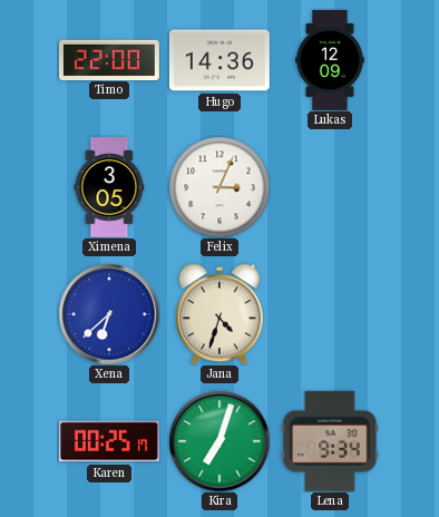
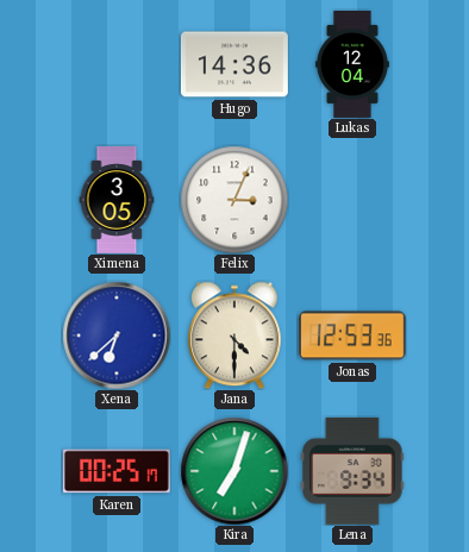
Timo: 22:00 -> none
Lukas: 12:09 -> 12:04
Jana: 4:33 -> 4:30
Jonas: none -> 12:53
